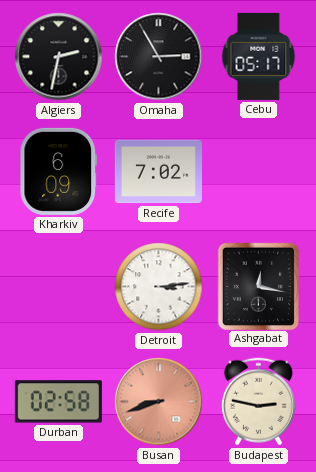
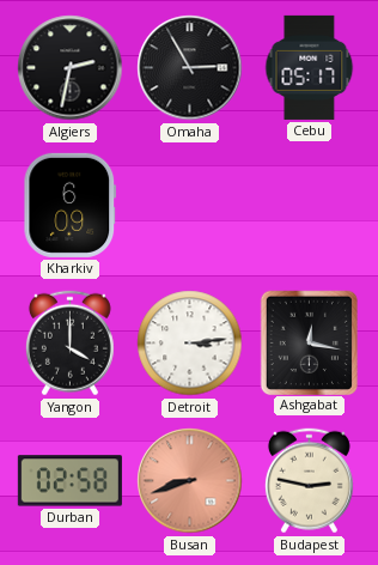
Recife: 7:02 -> none
Yangon: none -> 4:00
